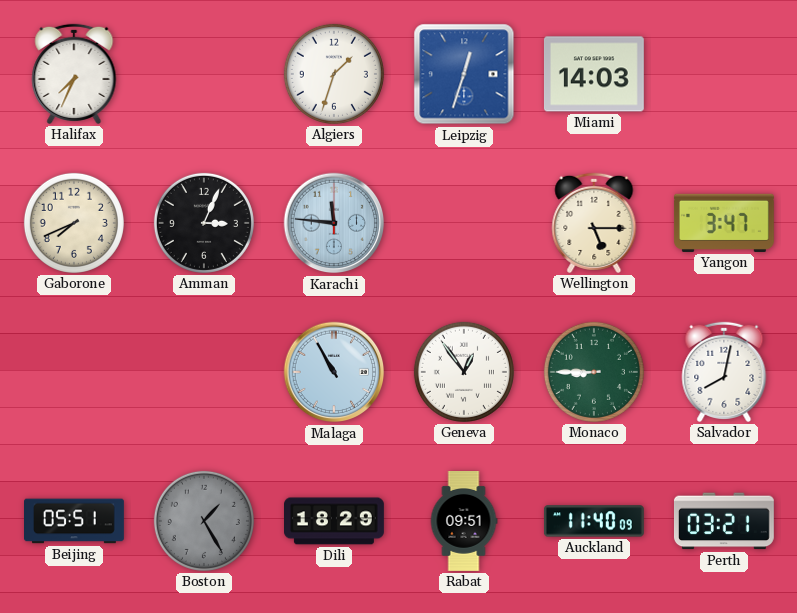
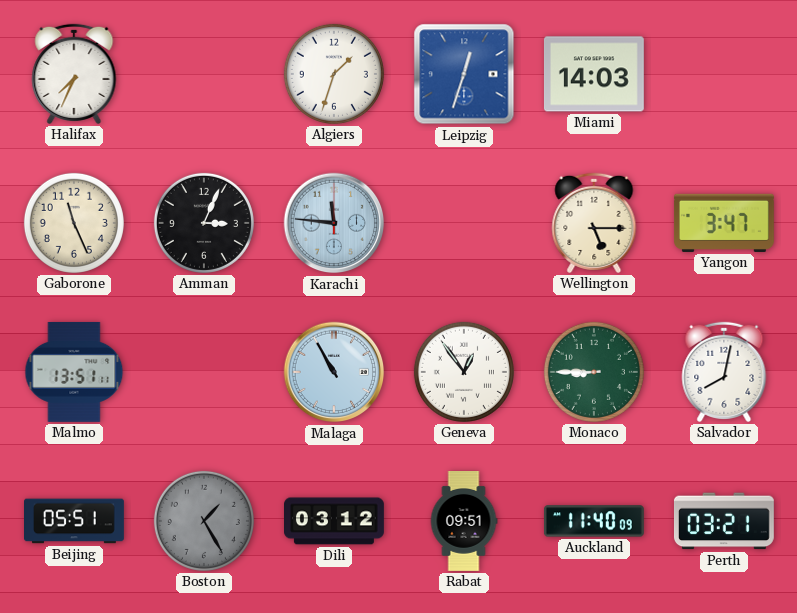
Gaborone: 7:41 -> 11:26
Malmo: none -> 13:51
Dili: 18:29 -> 03:12
